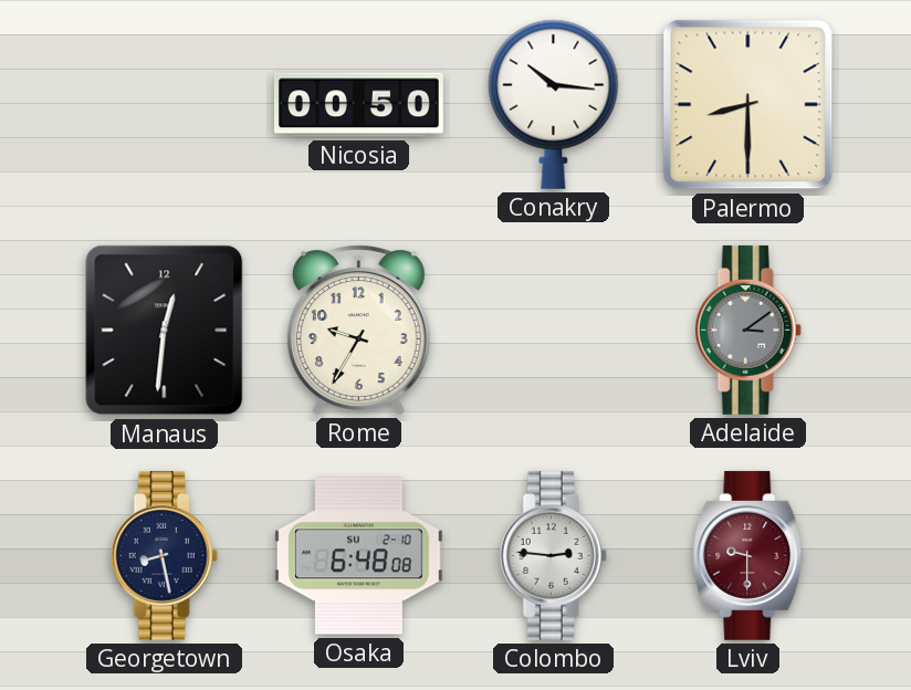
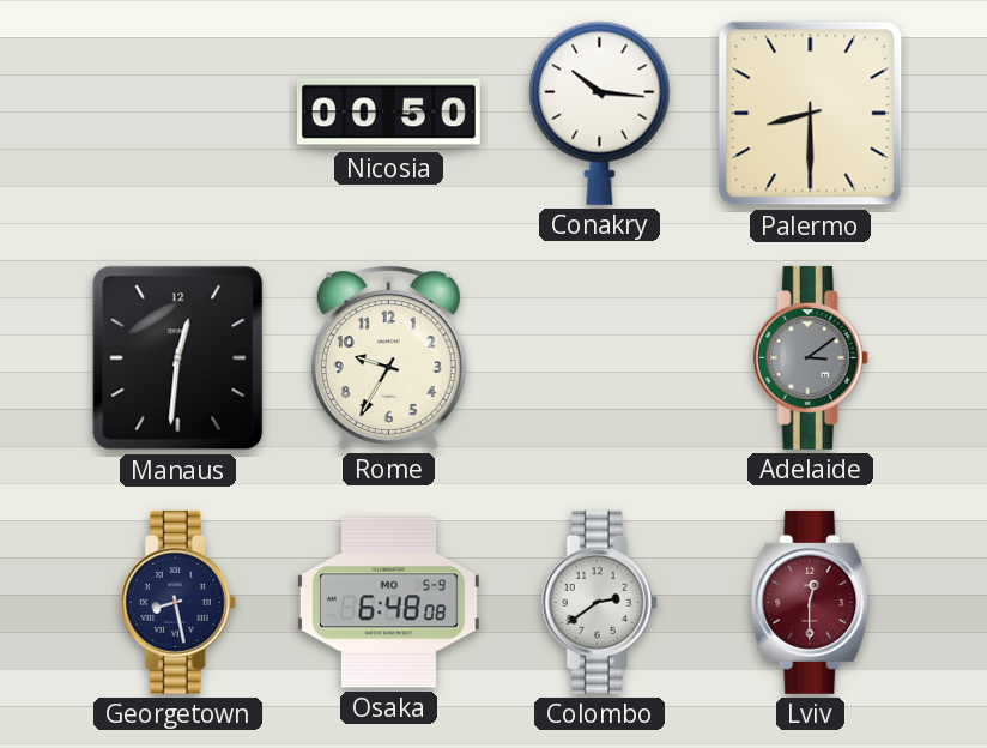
Osaka date: SU 2-10 -> MO 5-9
Colombo: 2:46 -> 2:39
Lviv: 9:30 -> 12:30
